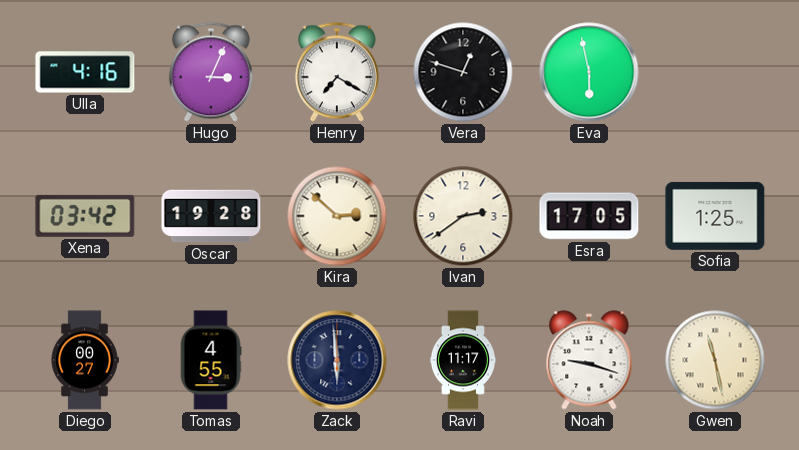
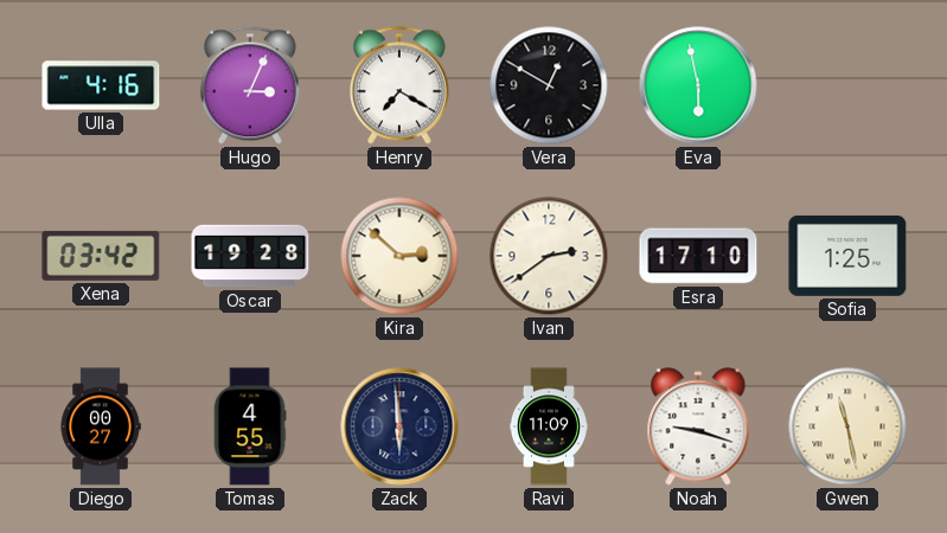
Vera: 12:48 -> 12:50
Esra: 17:05 -> 17:10
Ravi: 11:17 -> 11:09
